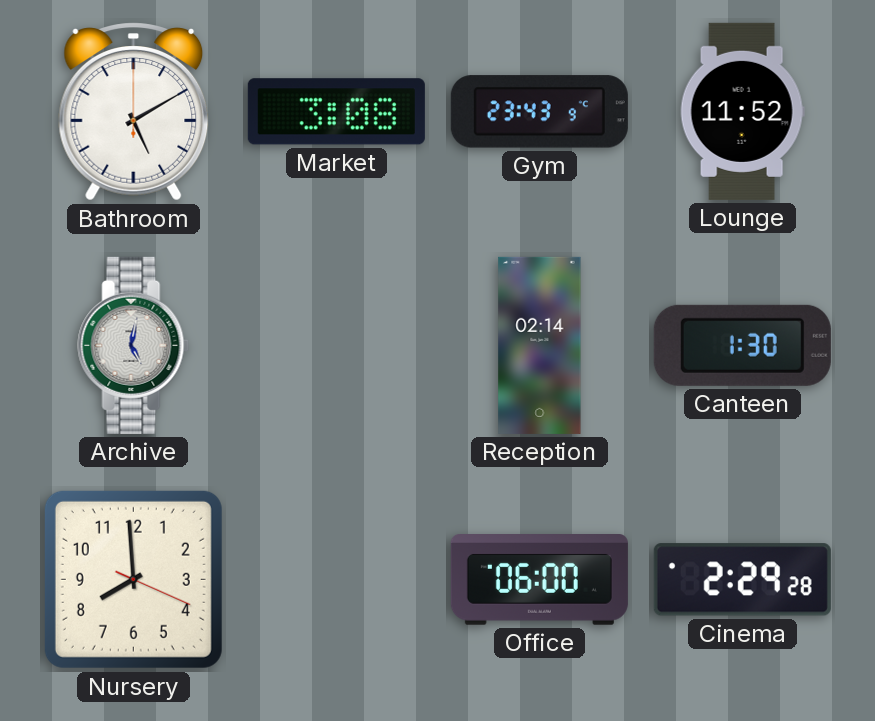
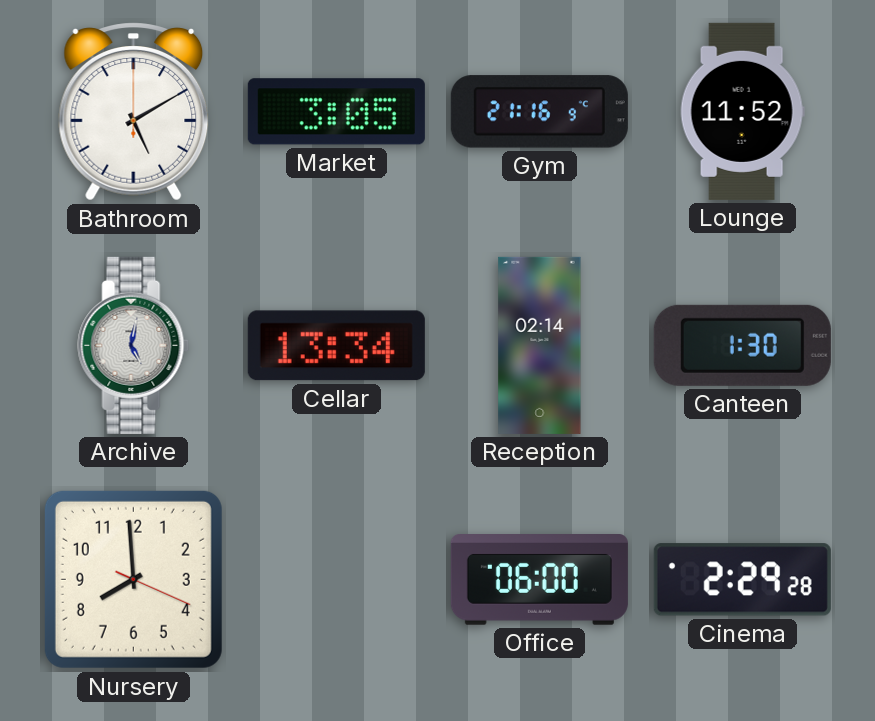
Market: 3:08 -> 3:05
Gym: 23:43 -> 21:16
Cellar: none -> 13:34
